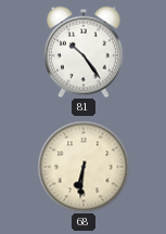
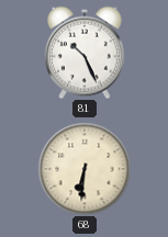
81: 10:24 -> 10:26
